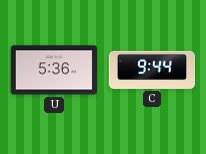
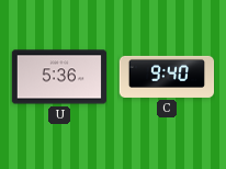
C: 9:44 -> 9:40
